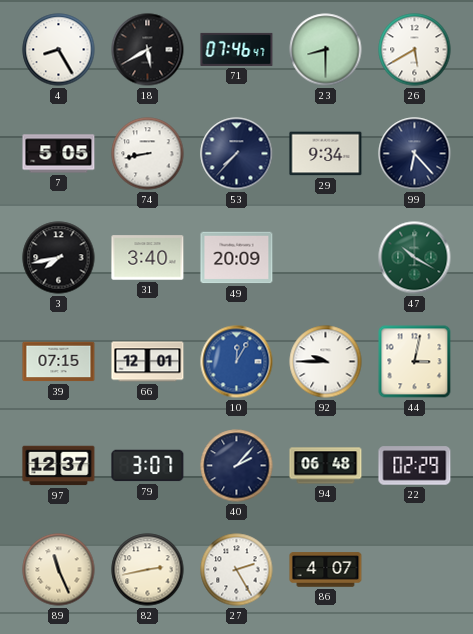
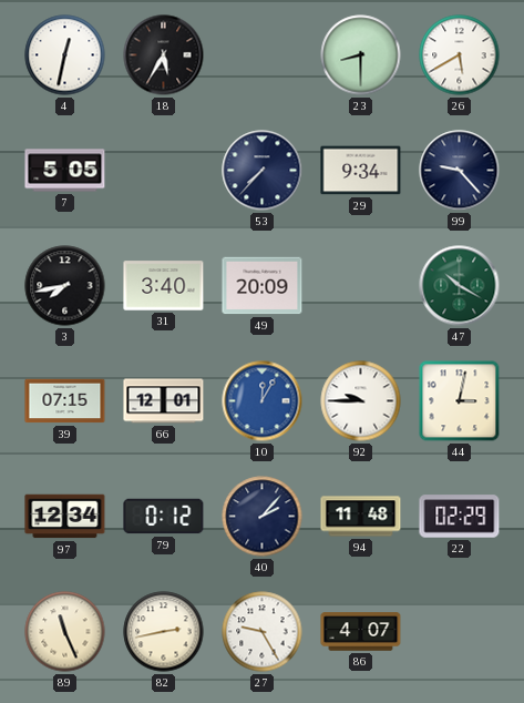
4: 8:25 -> 12:32
18: 5:40 -> 5:35
71: 07:46 -> none
74: 8:43 -> none
99: 6:23 -> 9:23
97: 12:37 -> 12:34
79: 3:07 -> 0:12
94: 06:48 -> 11:48
27: 2:25 -> 9:25
